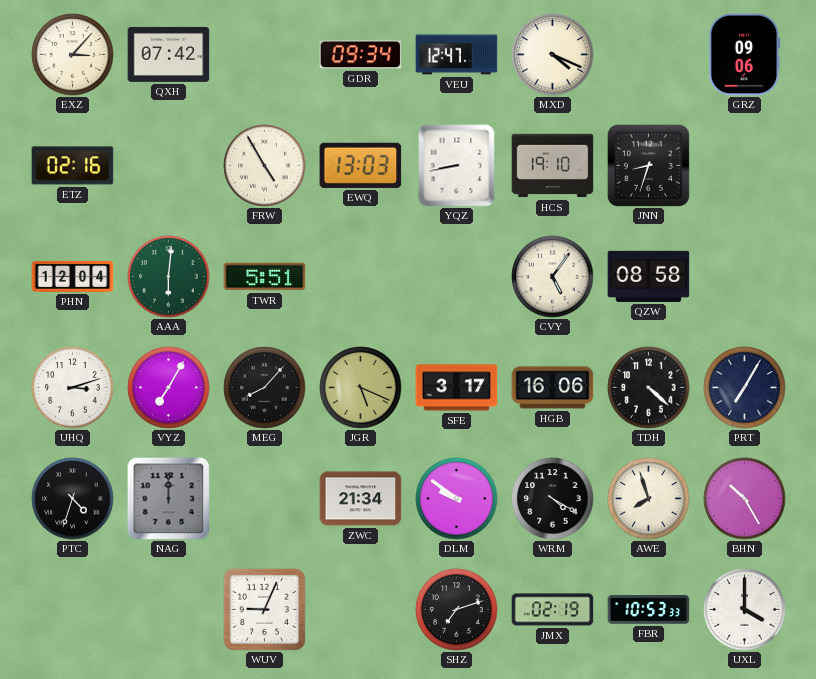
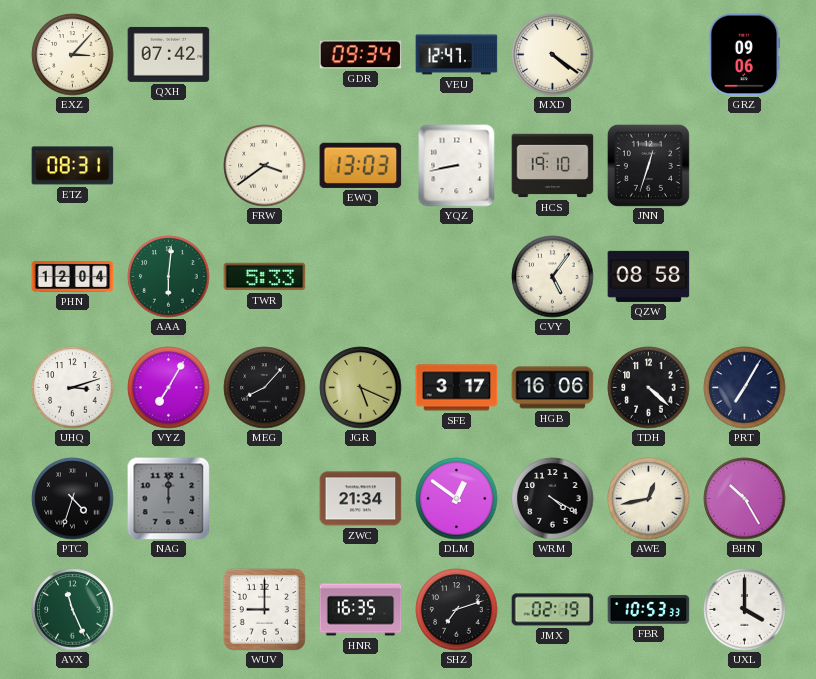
MXD: 4:19 -> 4:21
ETZ: 02:16 -> 08:31
FRW: 4:55 -> 3:39
JNN: 8:33 -> 12:33
TWR: 5:51 -> 5:33
DLM: 9:51 -> 12:51
AWE: 7:57 -> 12:43
AVX: none -> 11:26
WUV: 9:04 -> 9:00
HNR: none -> 16:35
